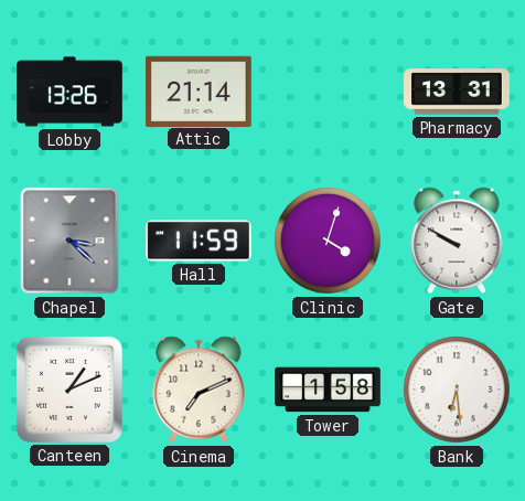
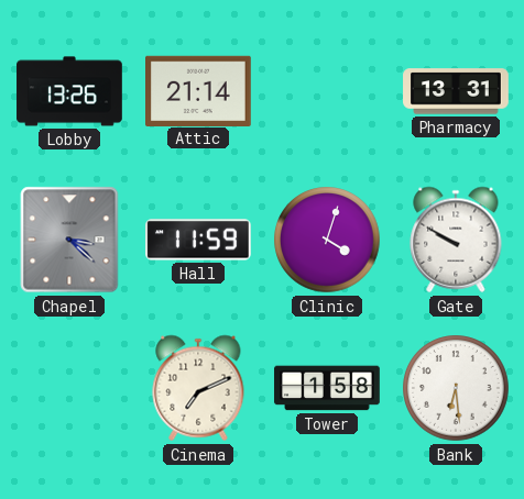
Canteen: 1:11 -> none
